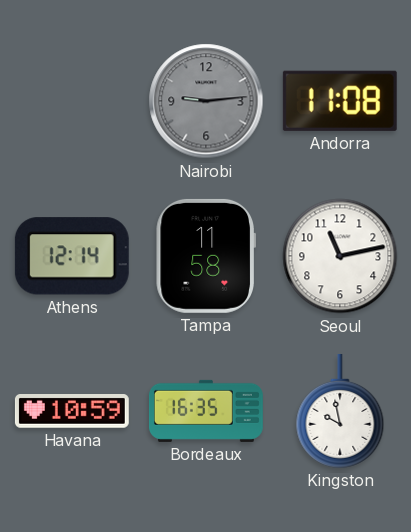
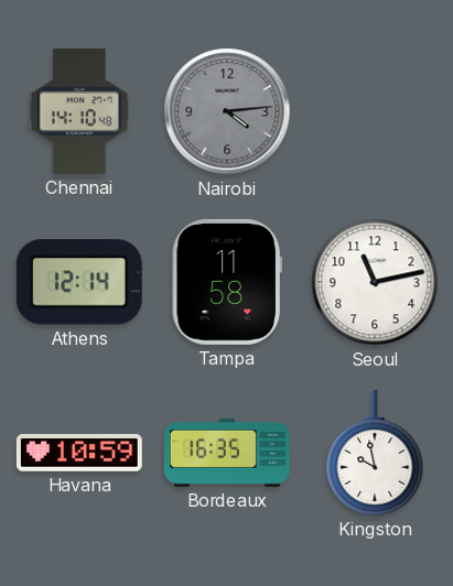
Chennai: none -> 14:10
Nairobi: 9:14 -> 4:14
Andorra: 11:08 -> none
